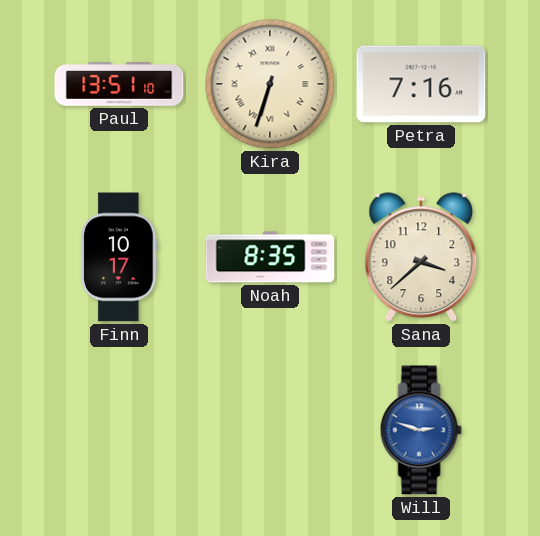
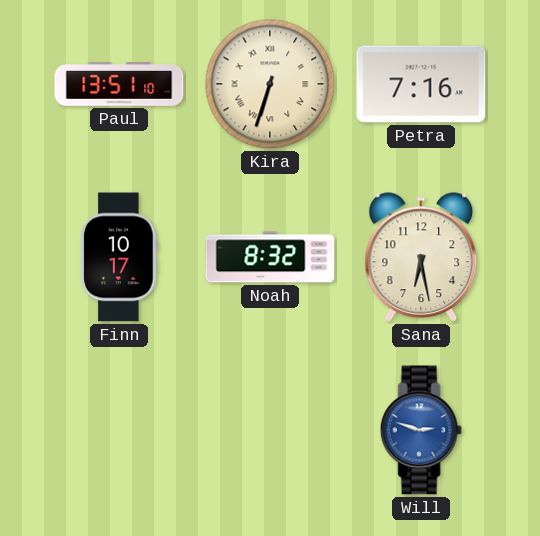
Noah: 8:35 -> 8:32
Sana: 3:38 -> 6:28
